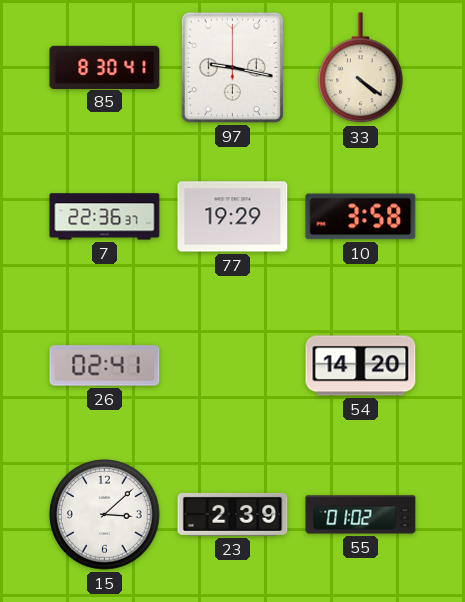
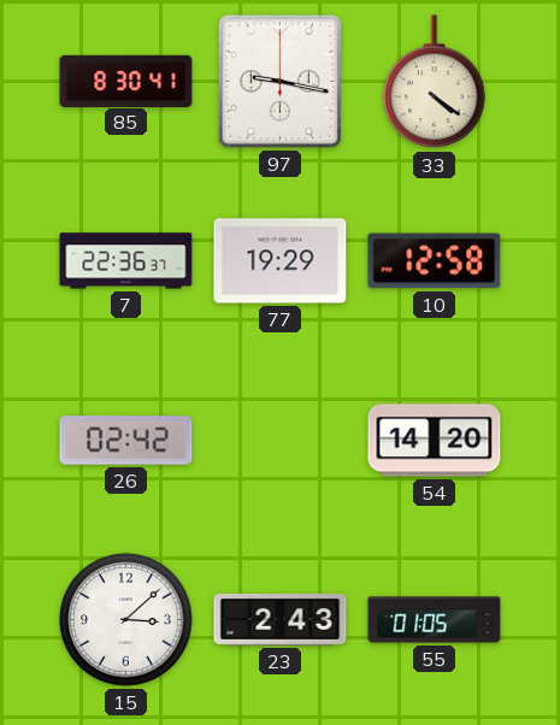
10: 3:58 -> 12:58
26: 02:41 -> 02:42
23: 2:39 -> 2:43
55: 01:02 -> 01:05
